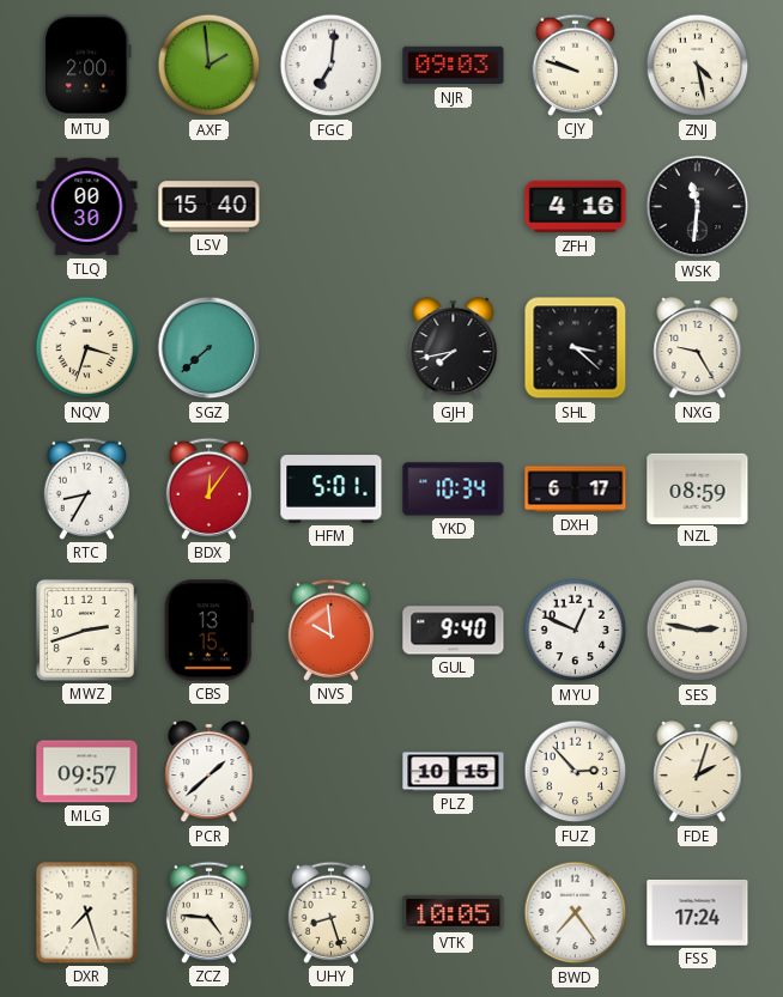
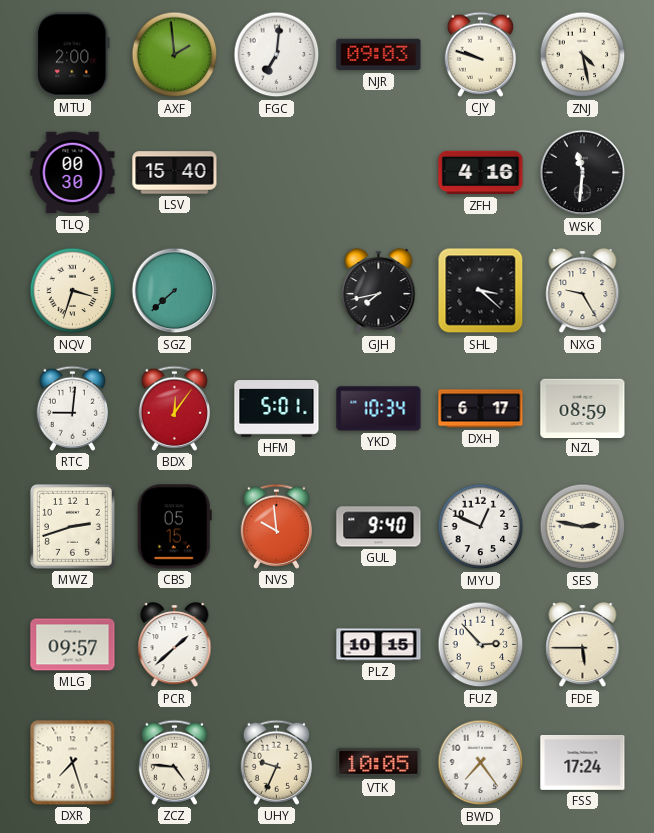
RTC: 8:35 -> 9:01
CBS: 13:15 -> 05:15
FDE: 2:03 -> 5:45
UHY: 8:27 -> 9:34
